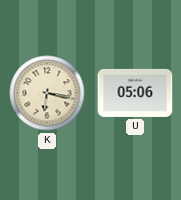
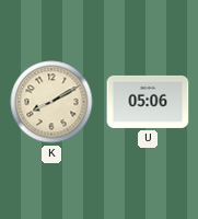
K: 6:17 -> 8:10
